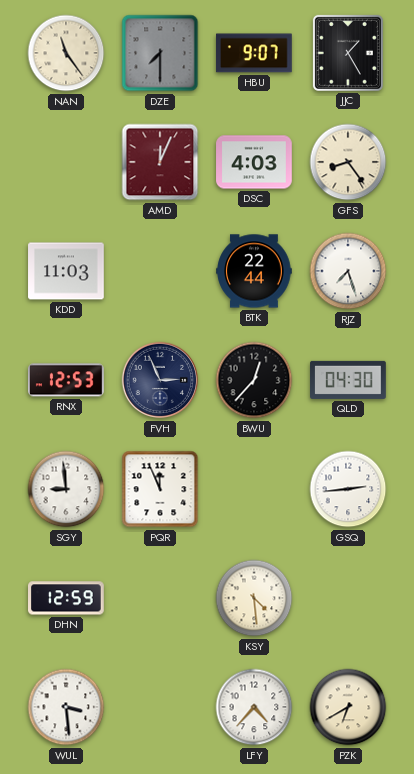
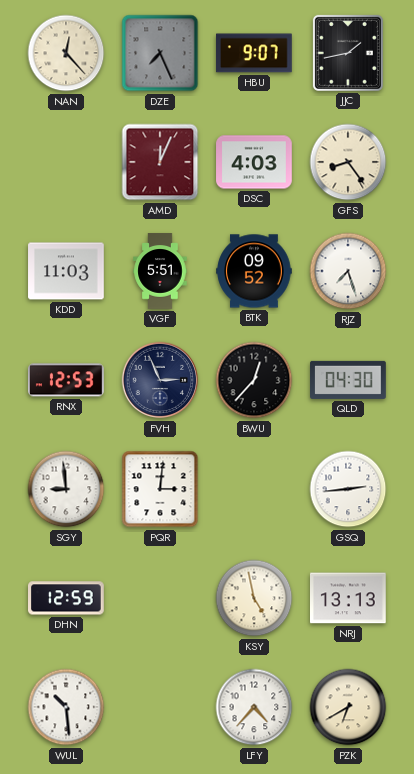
NAN: 11:24 -> 12:23
DZE: 7:30 -> 7:26
JJC: 1:25 -> 1:43
VGF: none -> 5:51
BTK: 22:44 -> 09:52
PQR: 11:56 -> 3:01
KSY: 4:29 -> 4:58
NRJ: none -> 13:13
WUL: 3:29 -> 10:29
